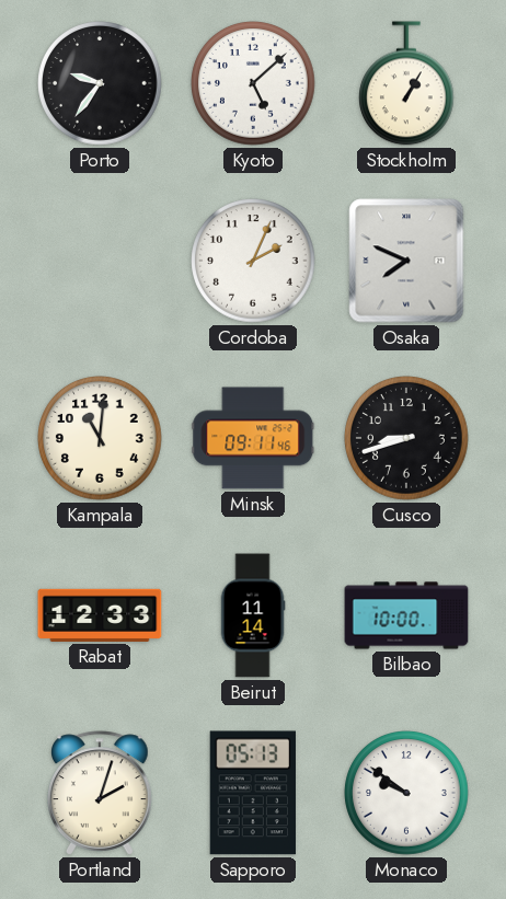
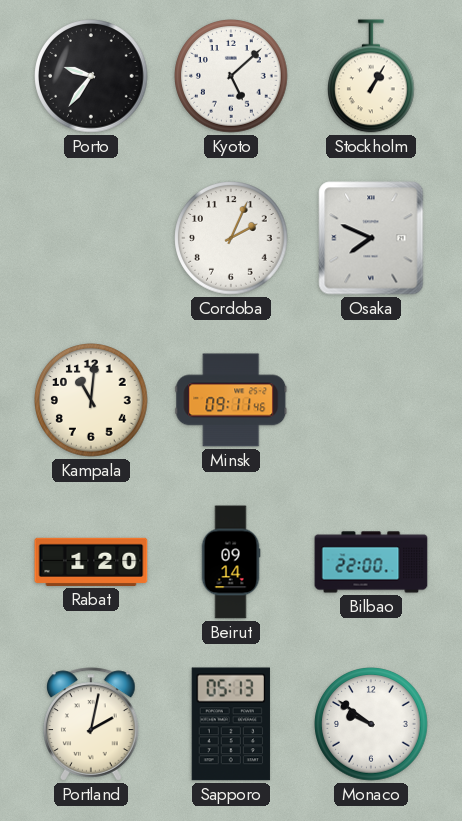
Cusco: 8:42 -> none
Rabat: 12:33 -> 1:20
Beirut: 11:14 -> 09:14
Bilbao: 10:00 -> 22:00
Portland: 2:03 -> 2:02
